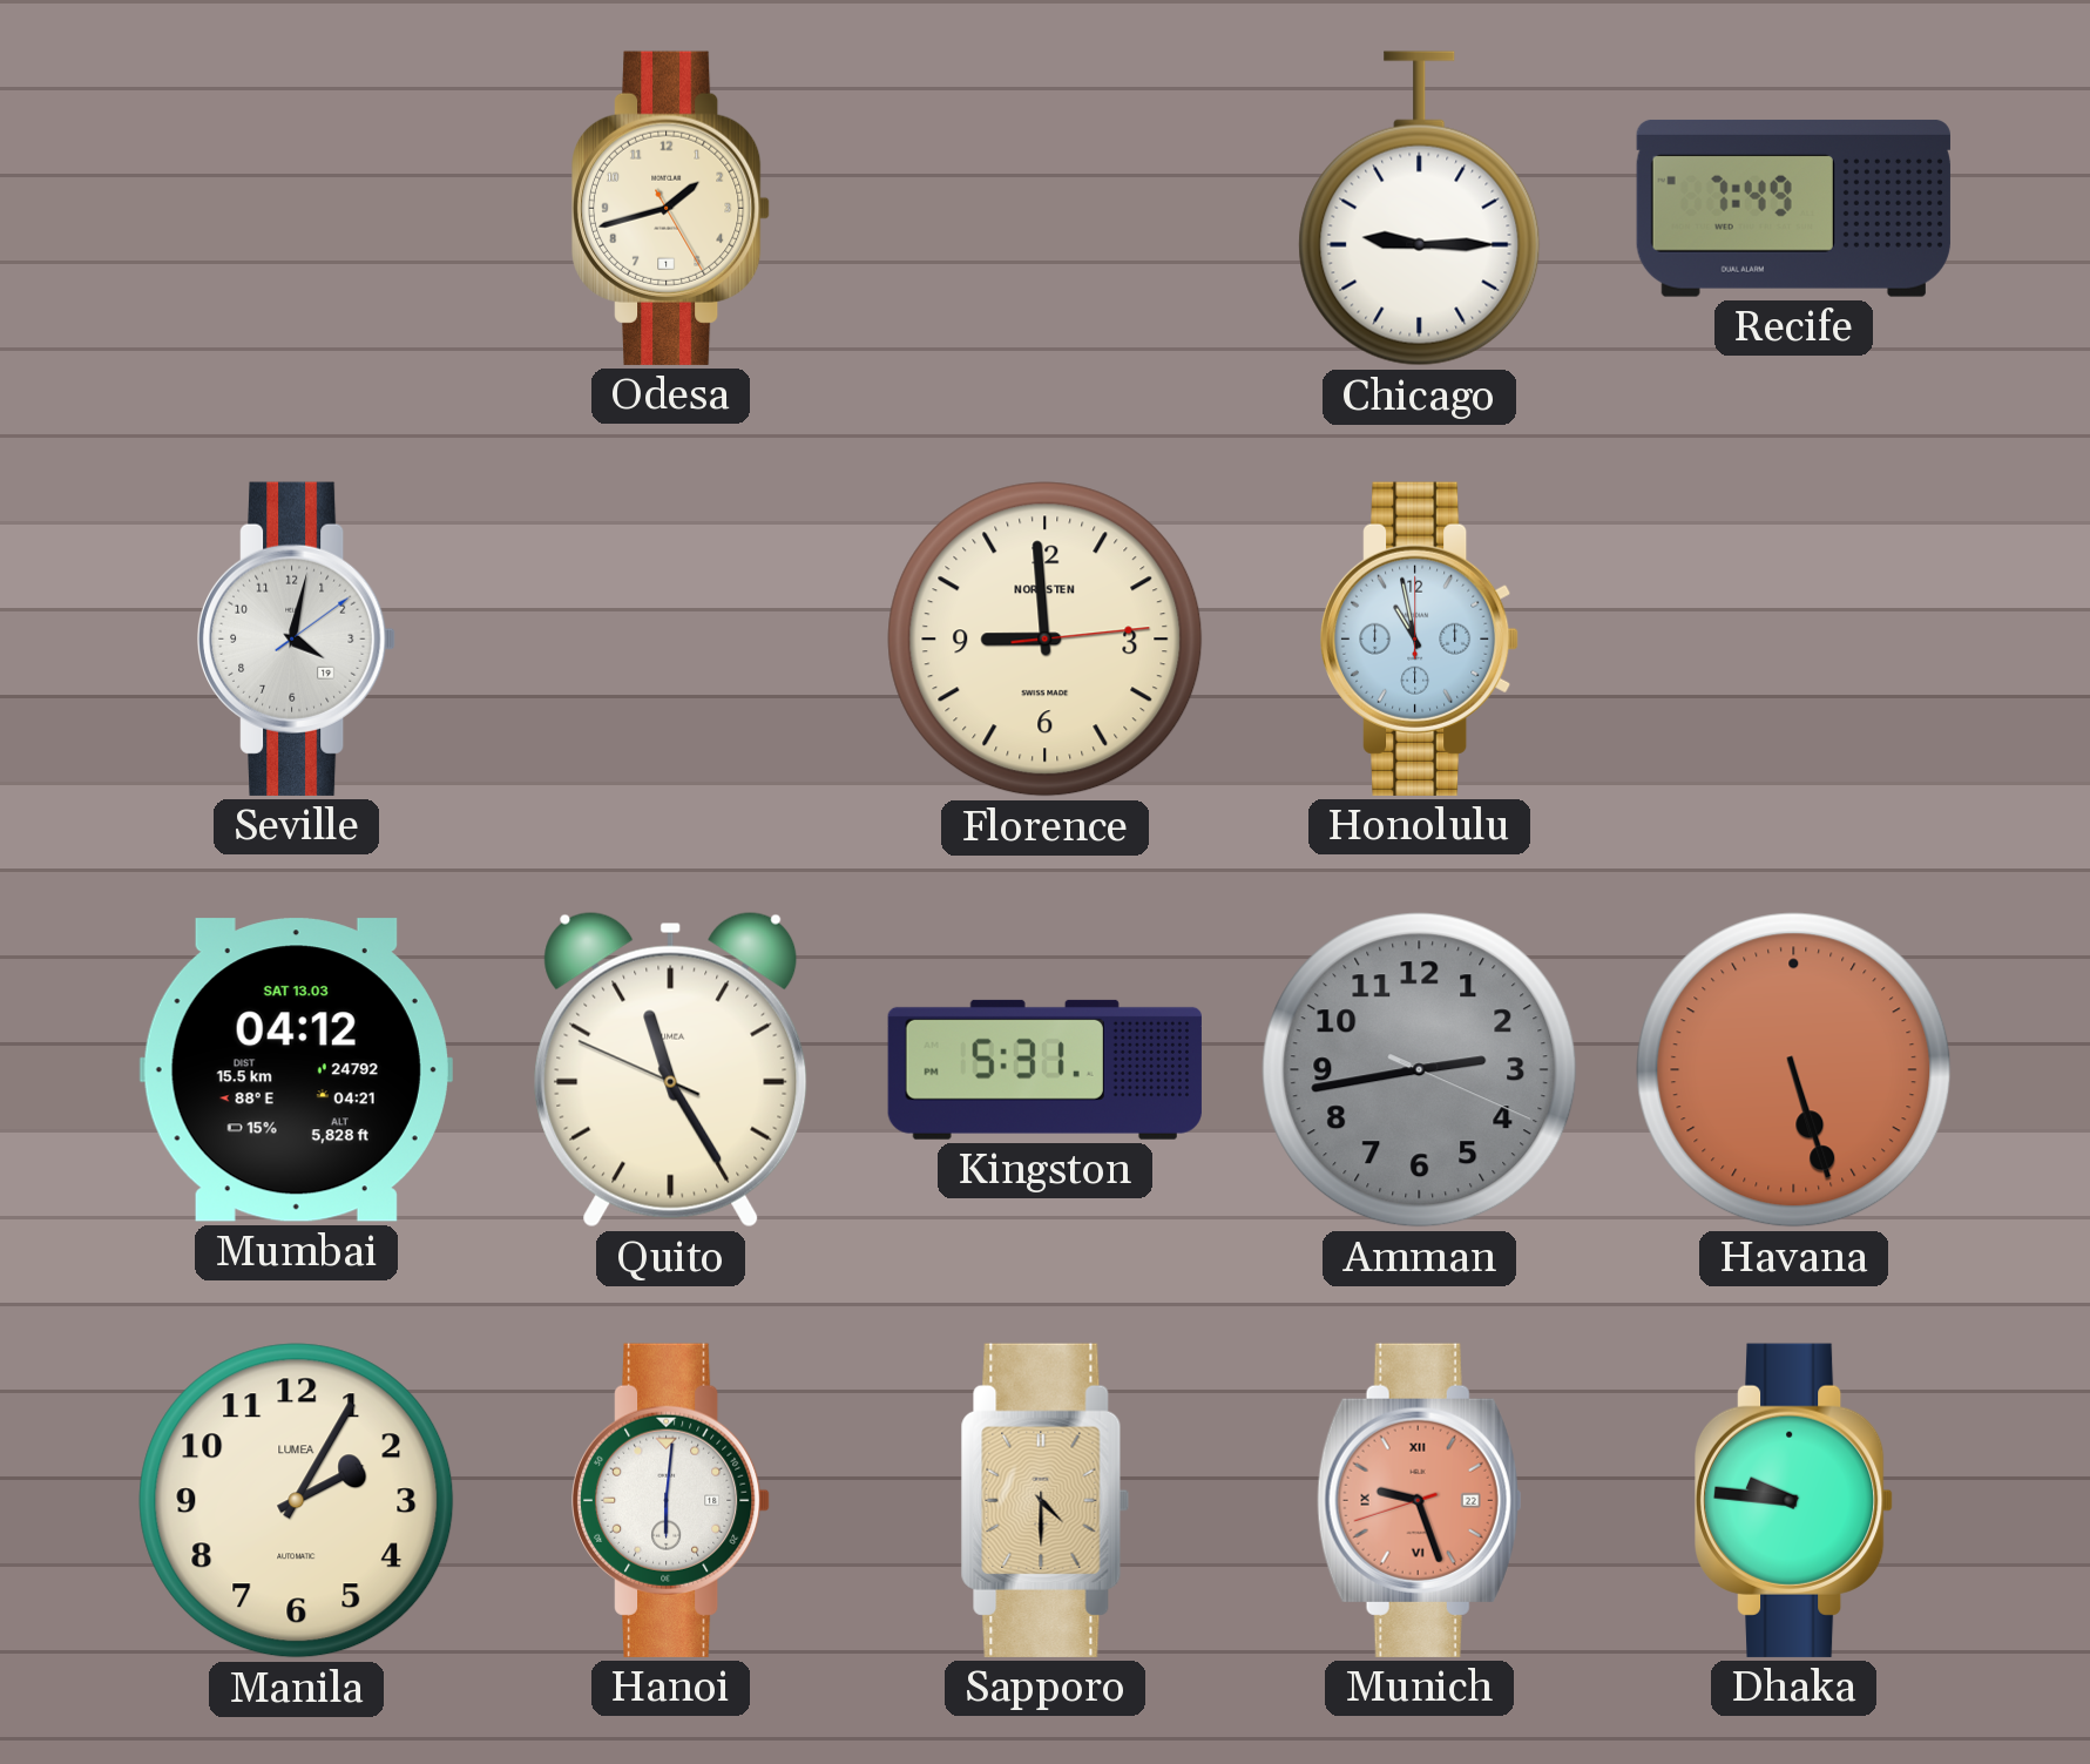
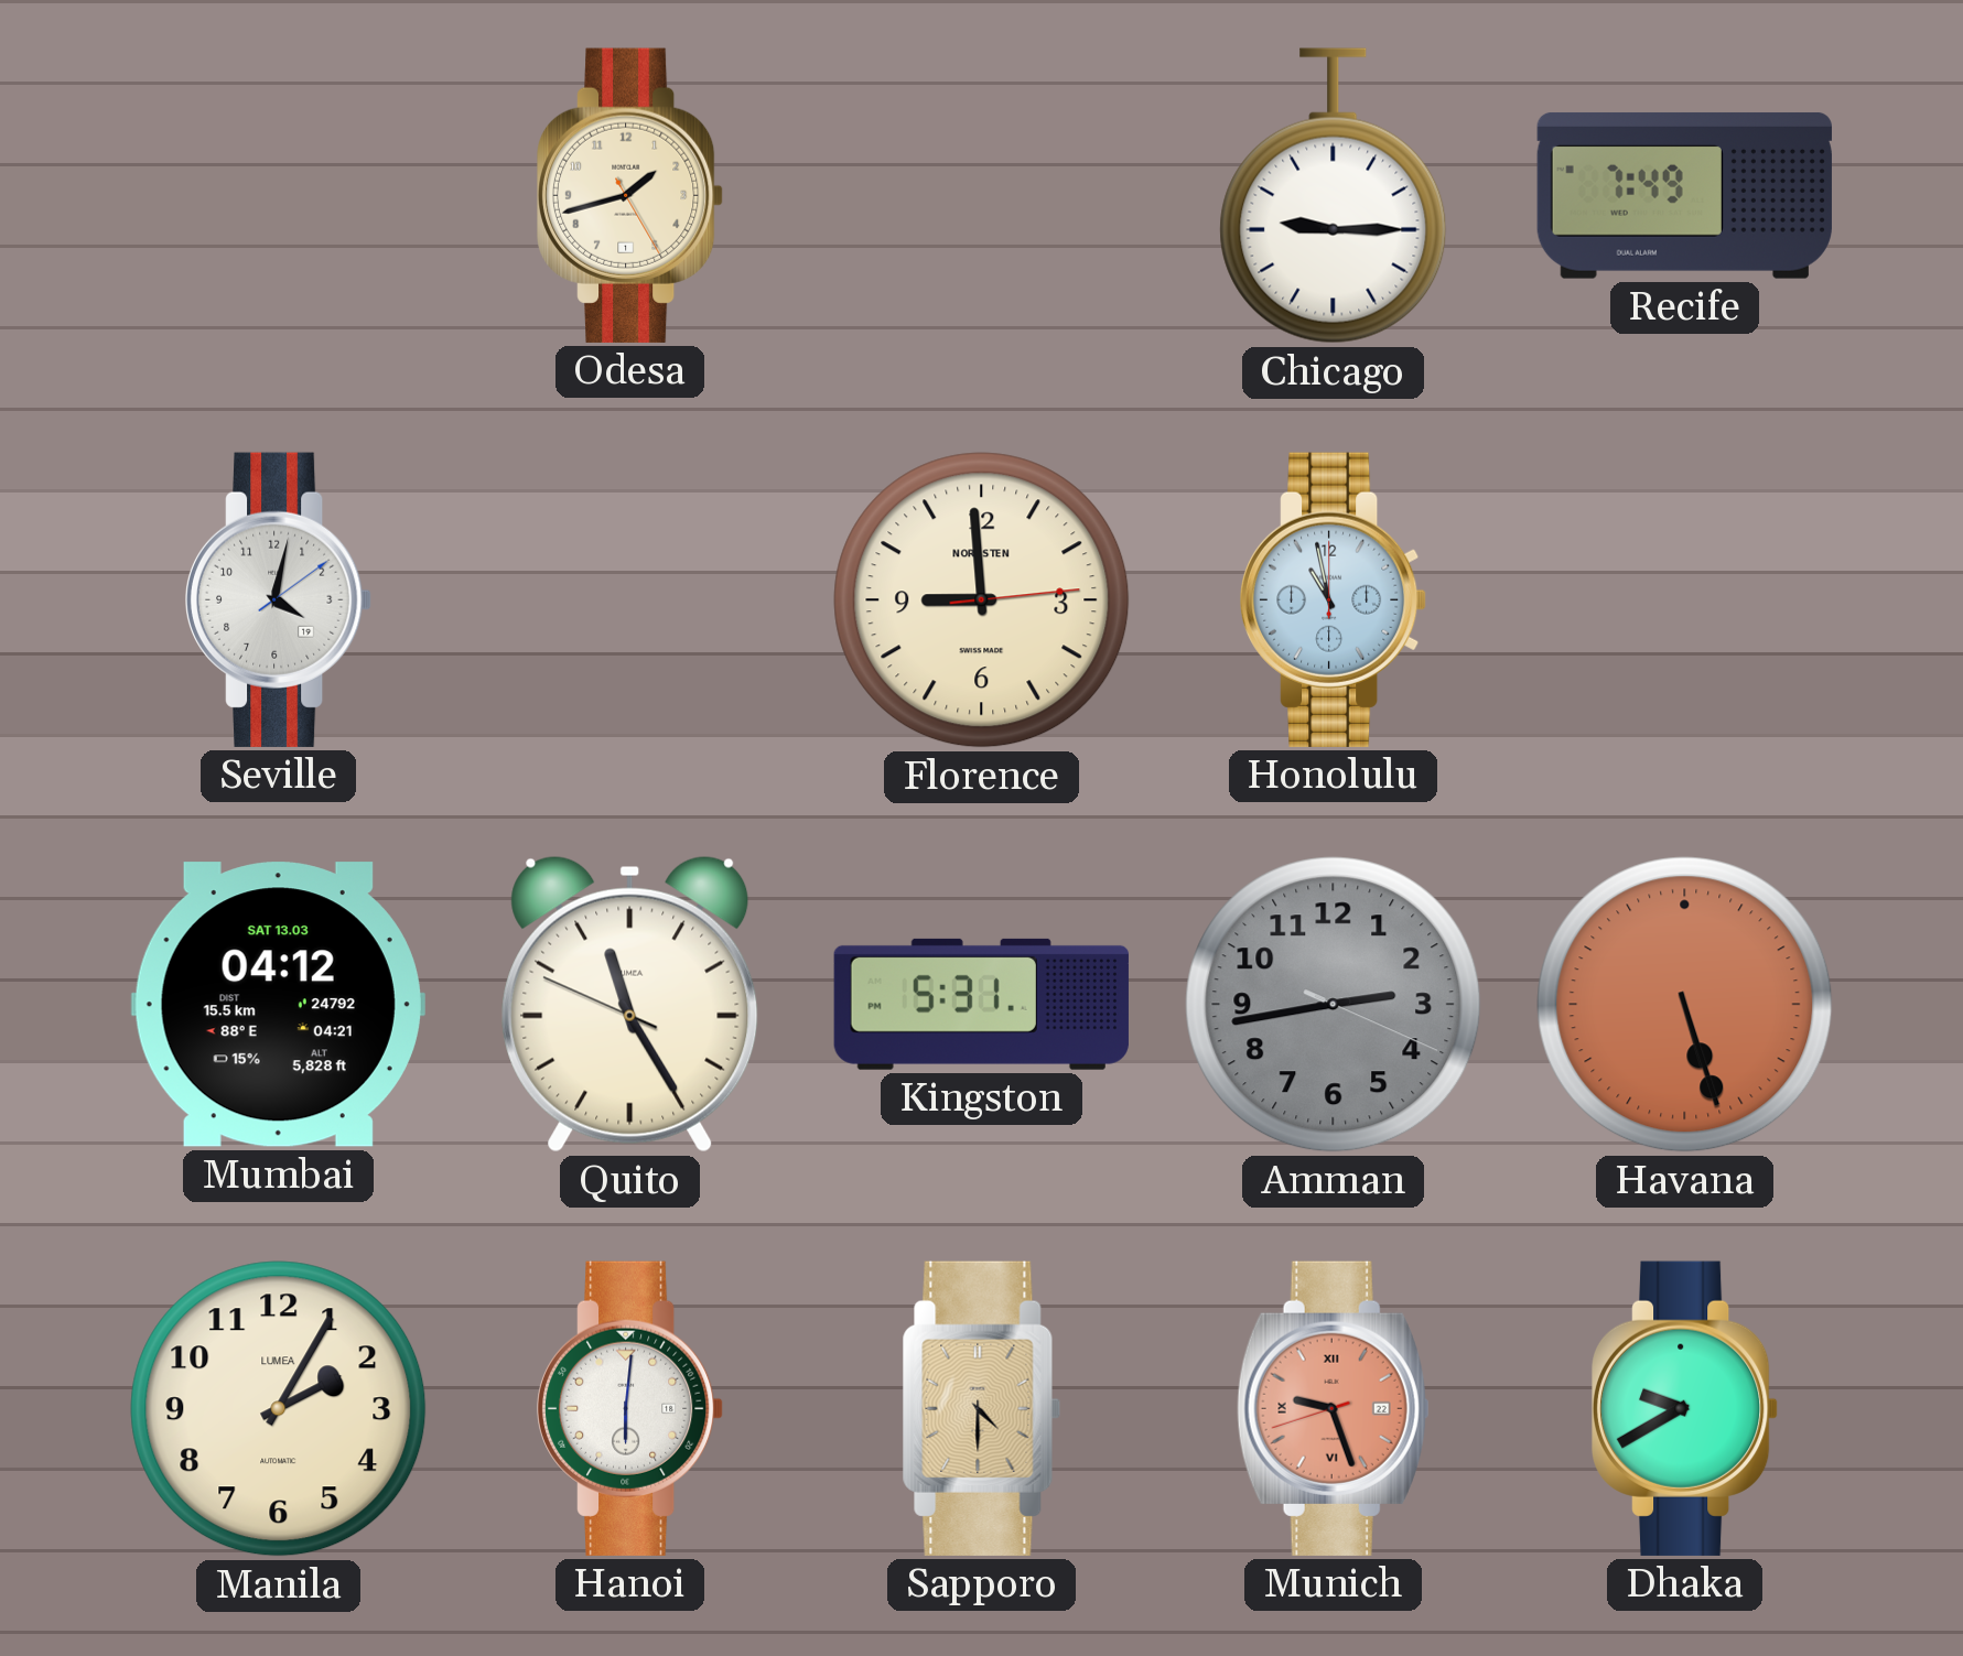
Dhaka: 9:46 -> 9:40
